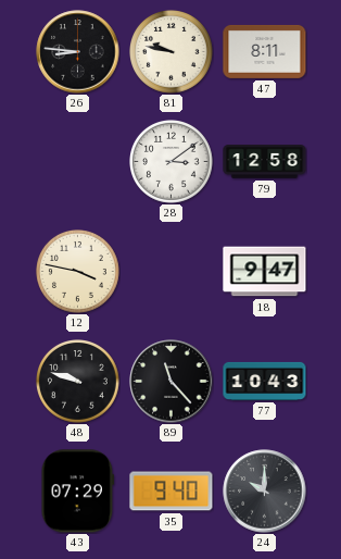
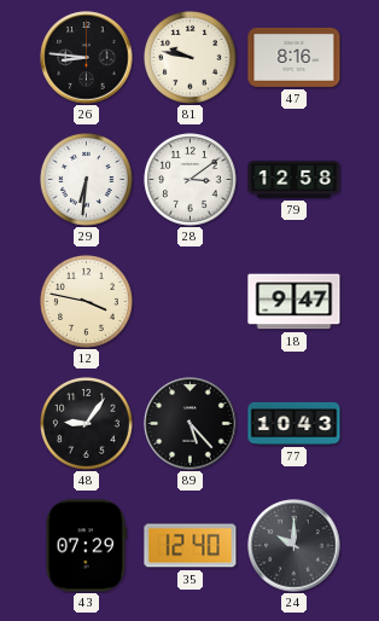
47: 8:11 -> 8:16
29: none -> 6:31
48: 9:48 -> 9:06
89: 11:23 -> 5:23
35: 9:40 -> 12:40
